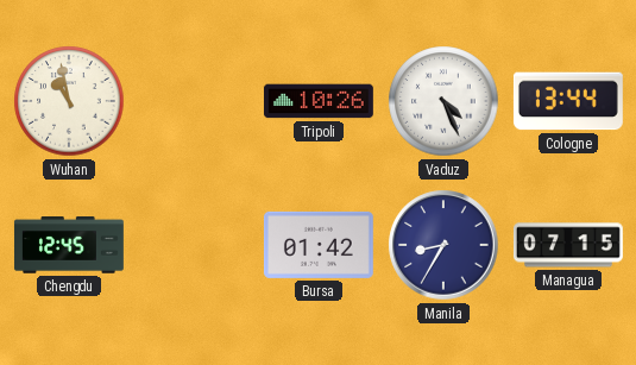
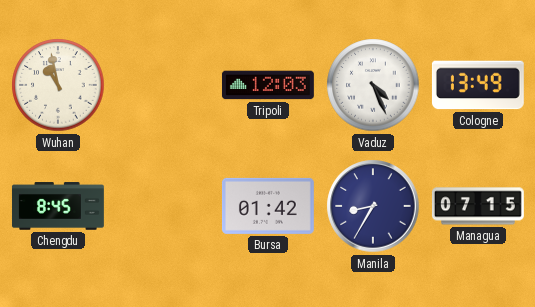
Tripoli: 10:26 -> 12:03
Cologne: 13:44 -> 13:49
Chengdu: 12:45 -> 8:45
